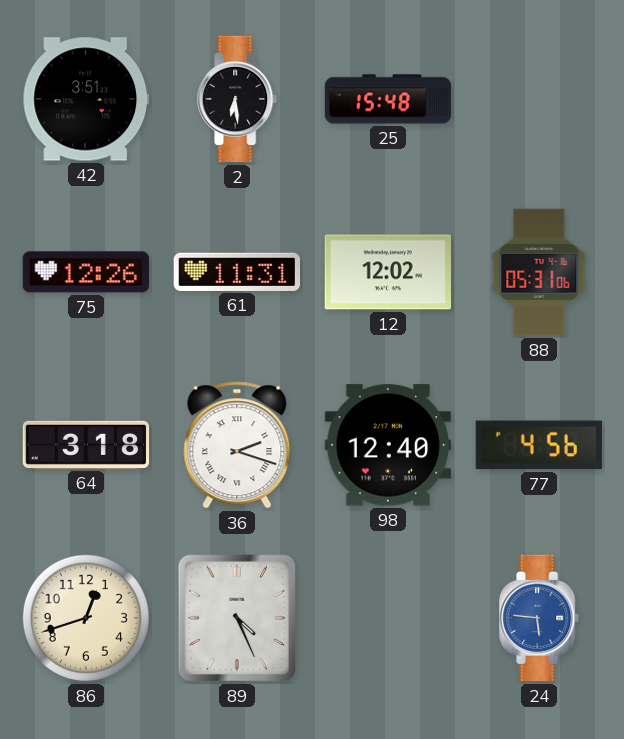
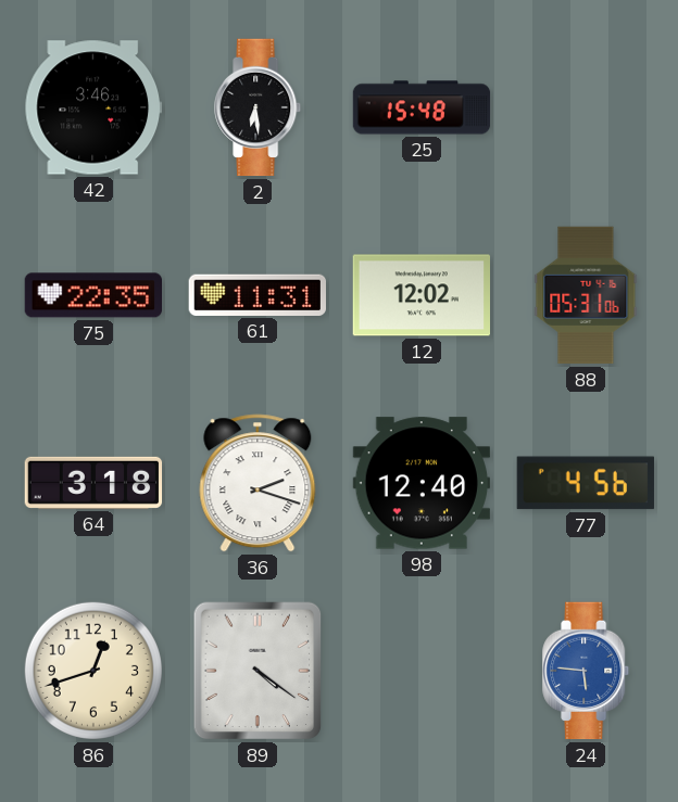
42: 3:51 -> 3:46
75: 12:26 -> 22:35
89: 4:26 -> 4:21
